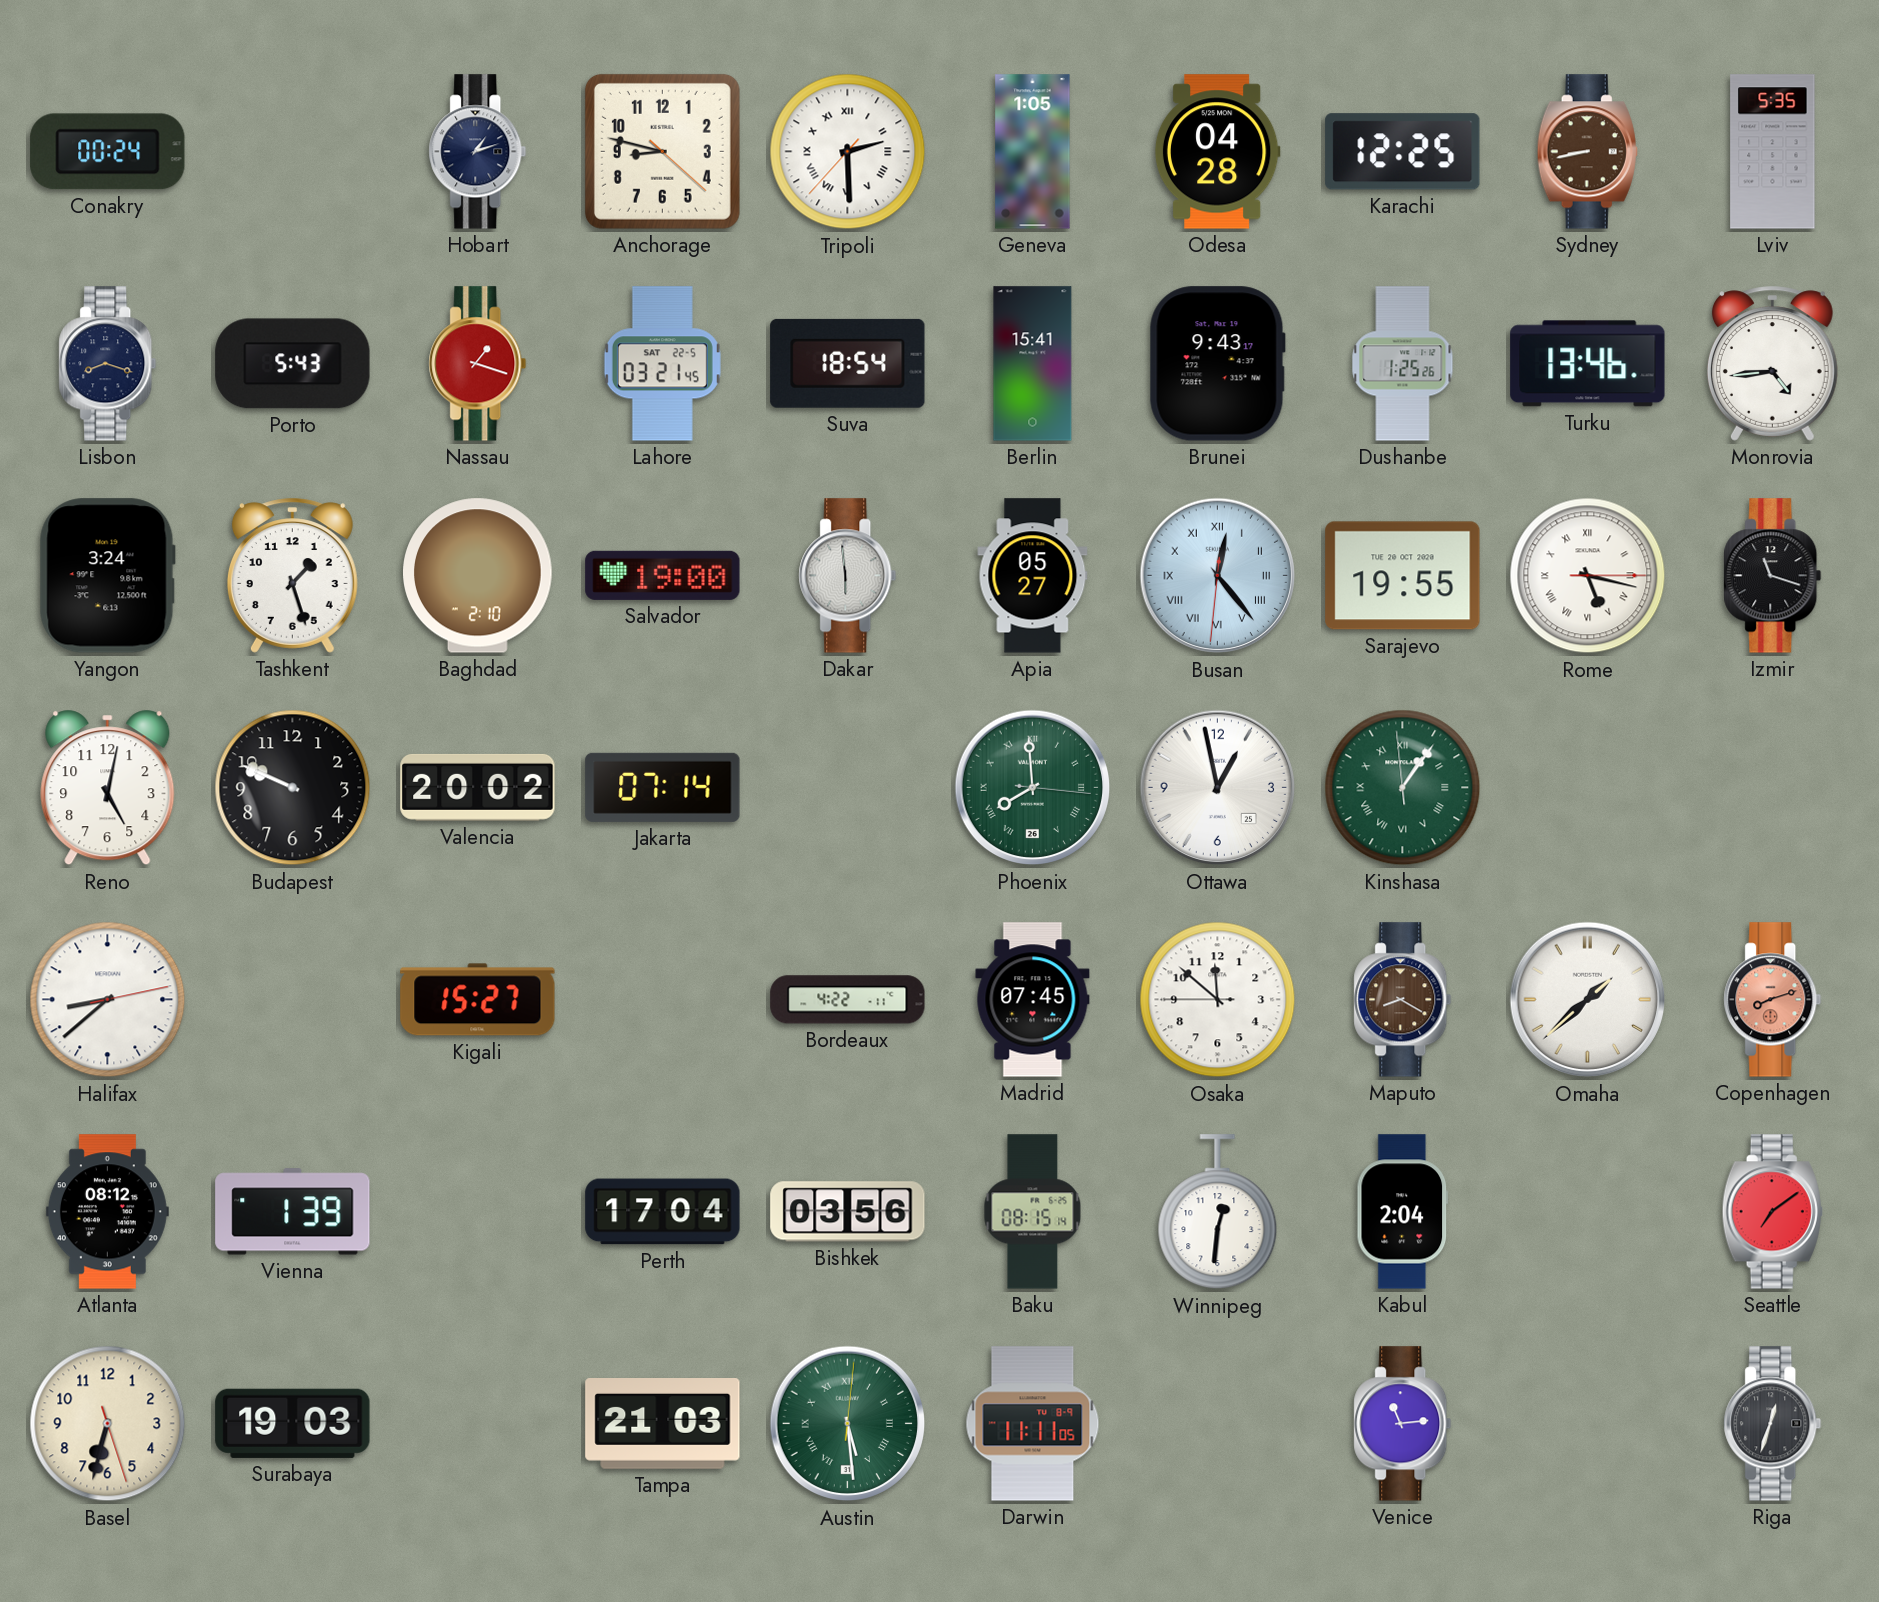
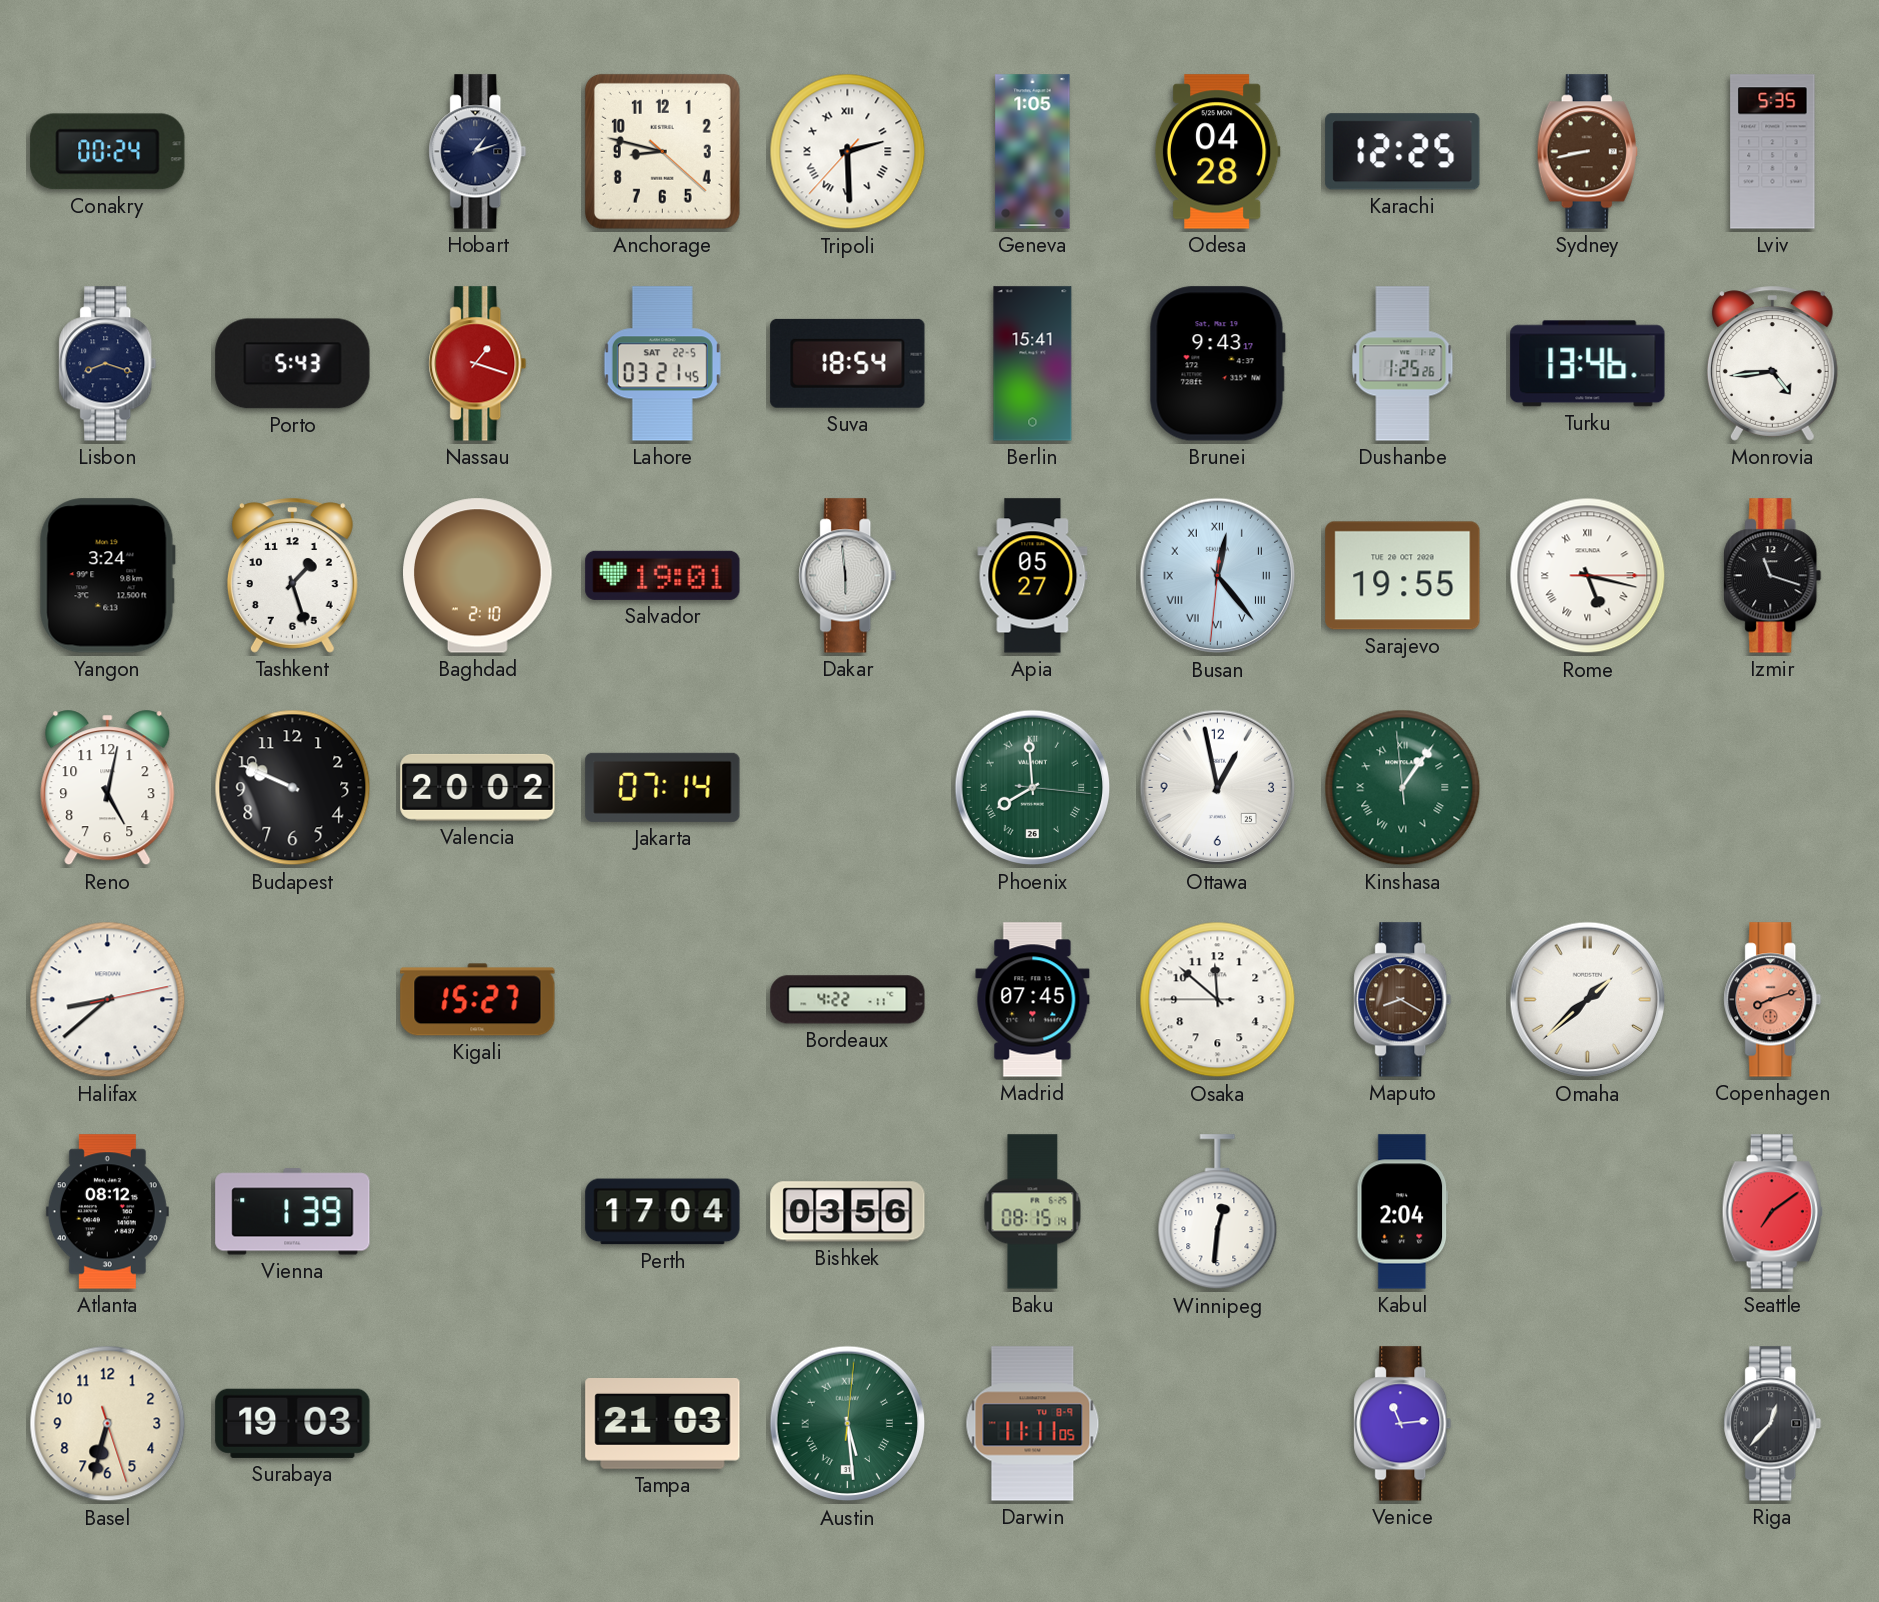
Salvador: 19:00 -> 19:01
Riga: 12:33 -> 12:37
